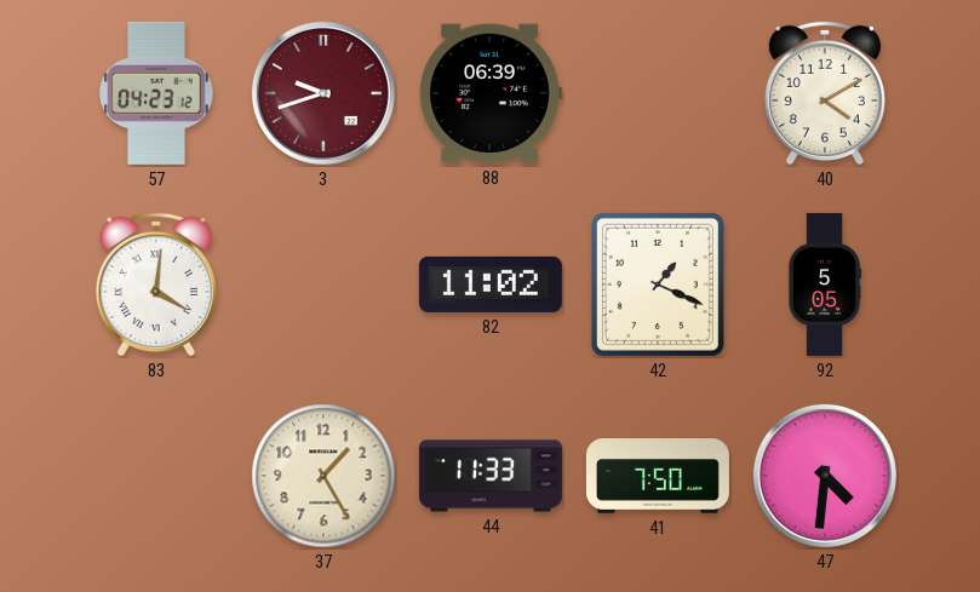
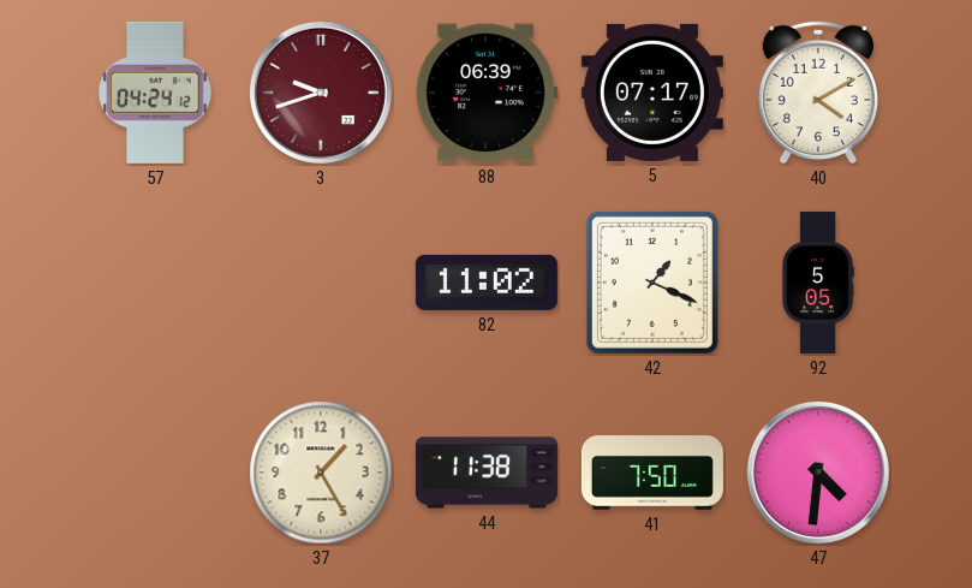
57: 04:23 -> 04:24
5: none -> 07:17
83: 4:01 -> none
44: 11:33 -> 11:38
